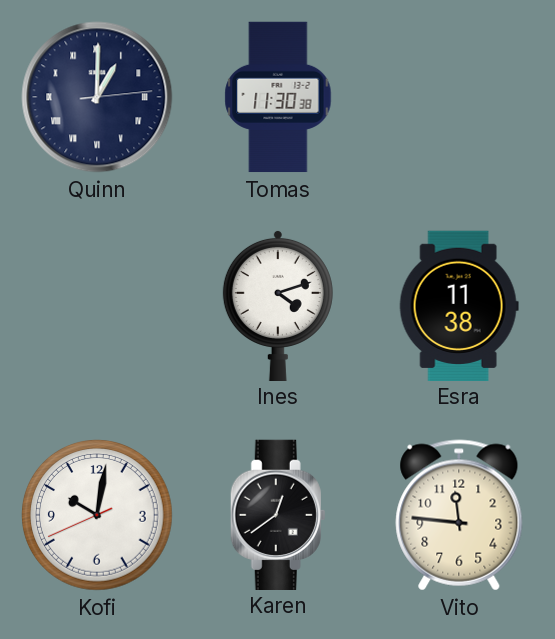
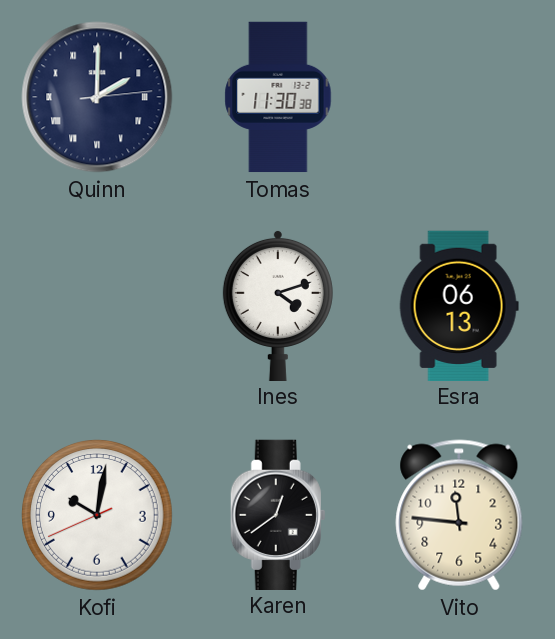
Quinn: 1:00 -> 2:00
Esra: 11:38 -> 06:13
